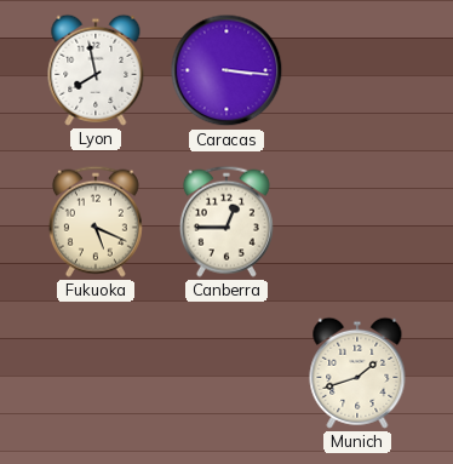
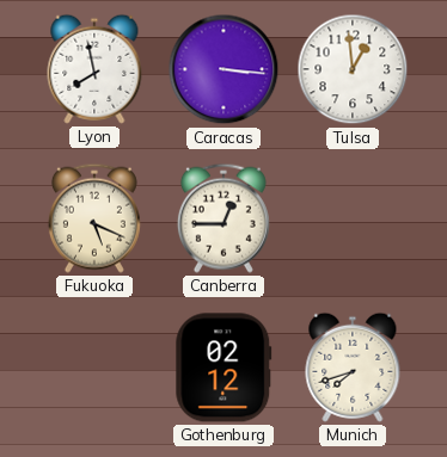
Tulsa: none -> 12:59
Gothenburg: none -> 02:12
Munich: 1:42 -> 7:42
